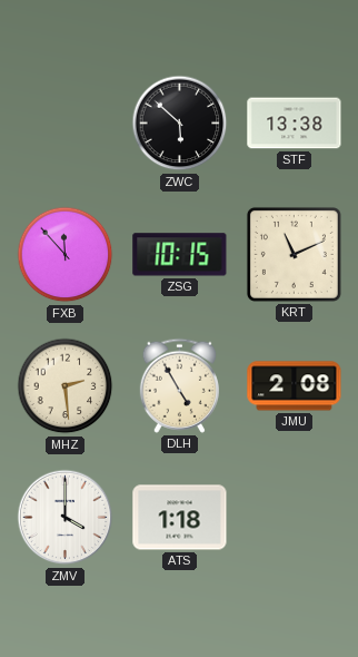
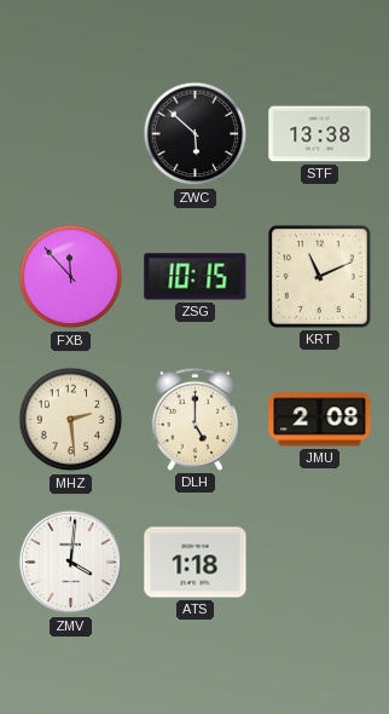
DLH: 4:55 -> 5:00
ZMV: 4:00 -> 4:01
